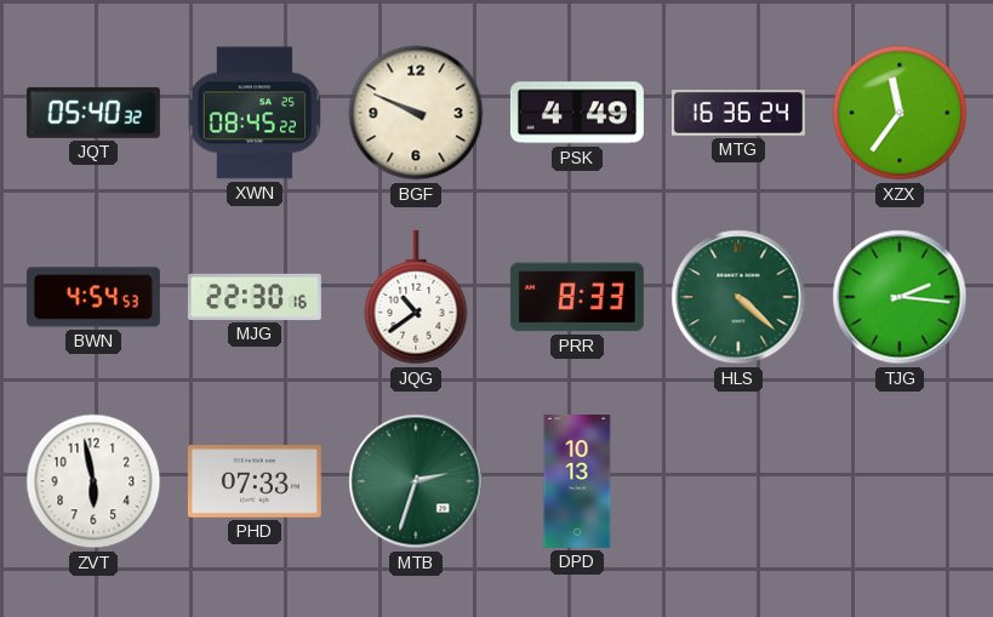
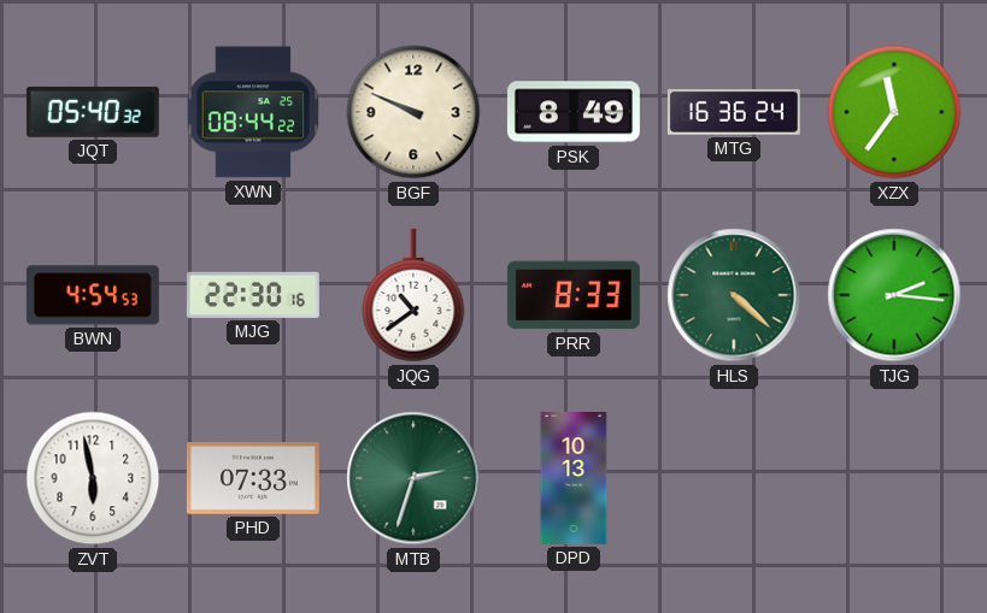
XWN: 08:45 -> 08:44
PSK: 4:49 -> 8:49
